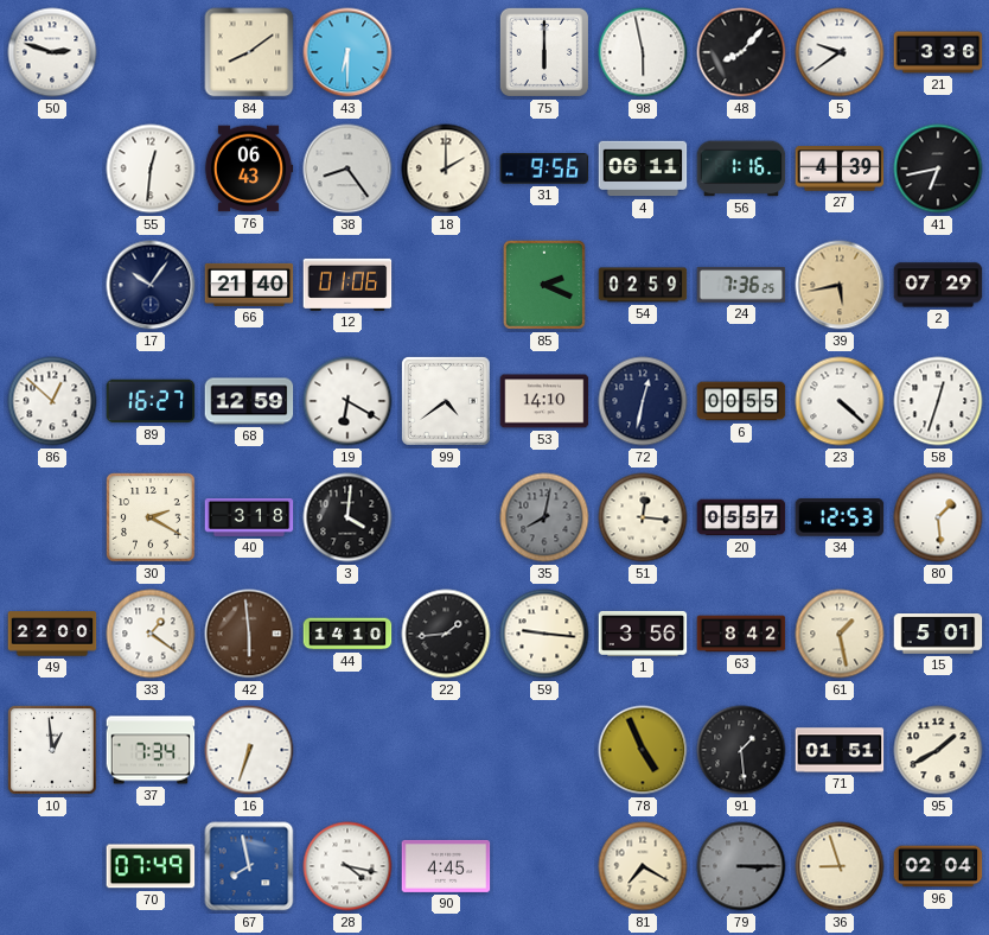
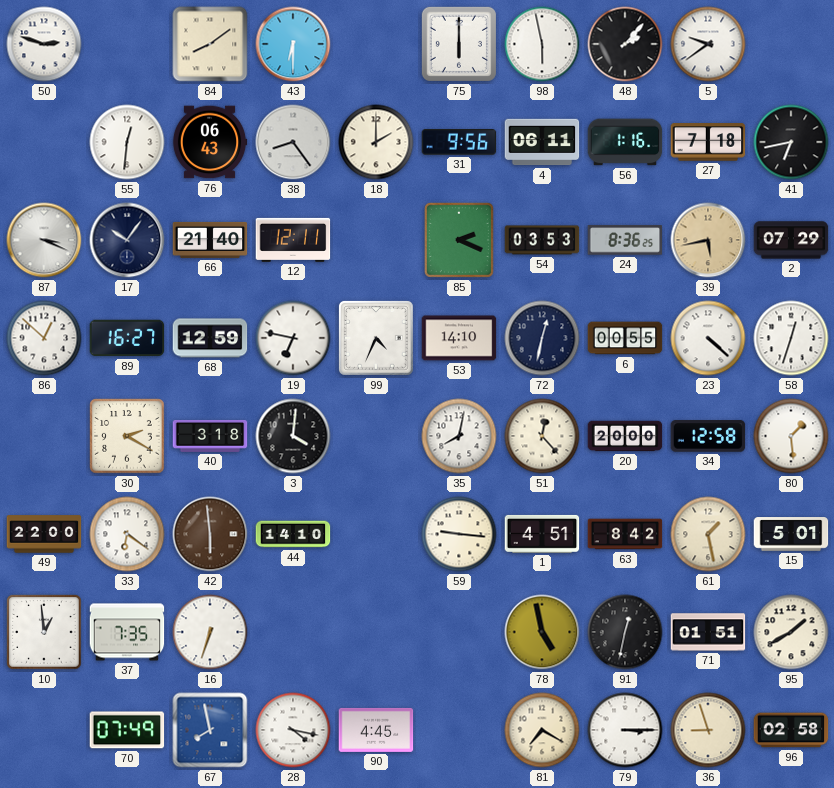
48: 8:07 -> 2:07
21: 3:36 -> none
27: 4:39 -> 7:18
87: none -> 3:19
12: 01:06 -> 12:11
54: 02:59 -> 03:53
24: 7:36 -> 8:36
19: 6:20 -> 6:47
99: 4:39 -> 4:34
35 dial: grey -> white
51: 12:16 -> 12:23
20: 05:57 -> 20:00
34: 12:53 -> 12:58
33: 1:21 -> 6:21
22: 1:44 -> none
1: 3:56 -> 4:51
37: 7:34 -> 7:35
78: 4:56 -> 4:58
91: 1:29 -> 12:32
79 dial: grey -> white
96: 02:04 -> 02:58
